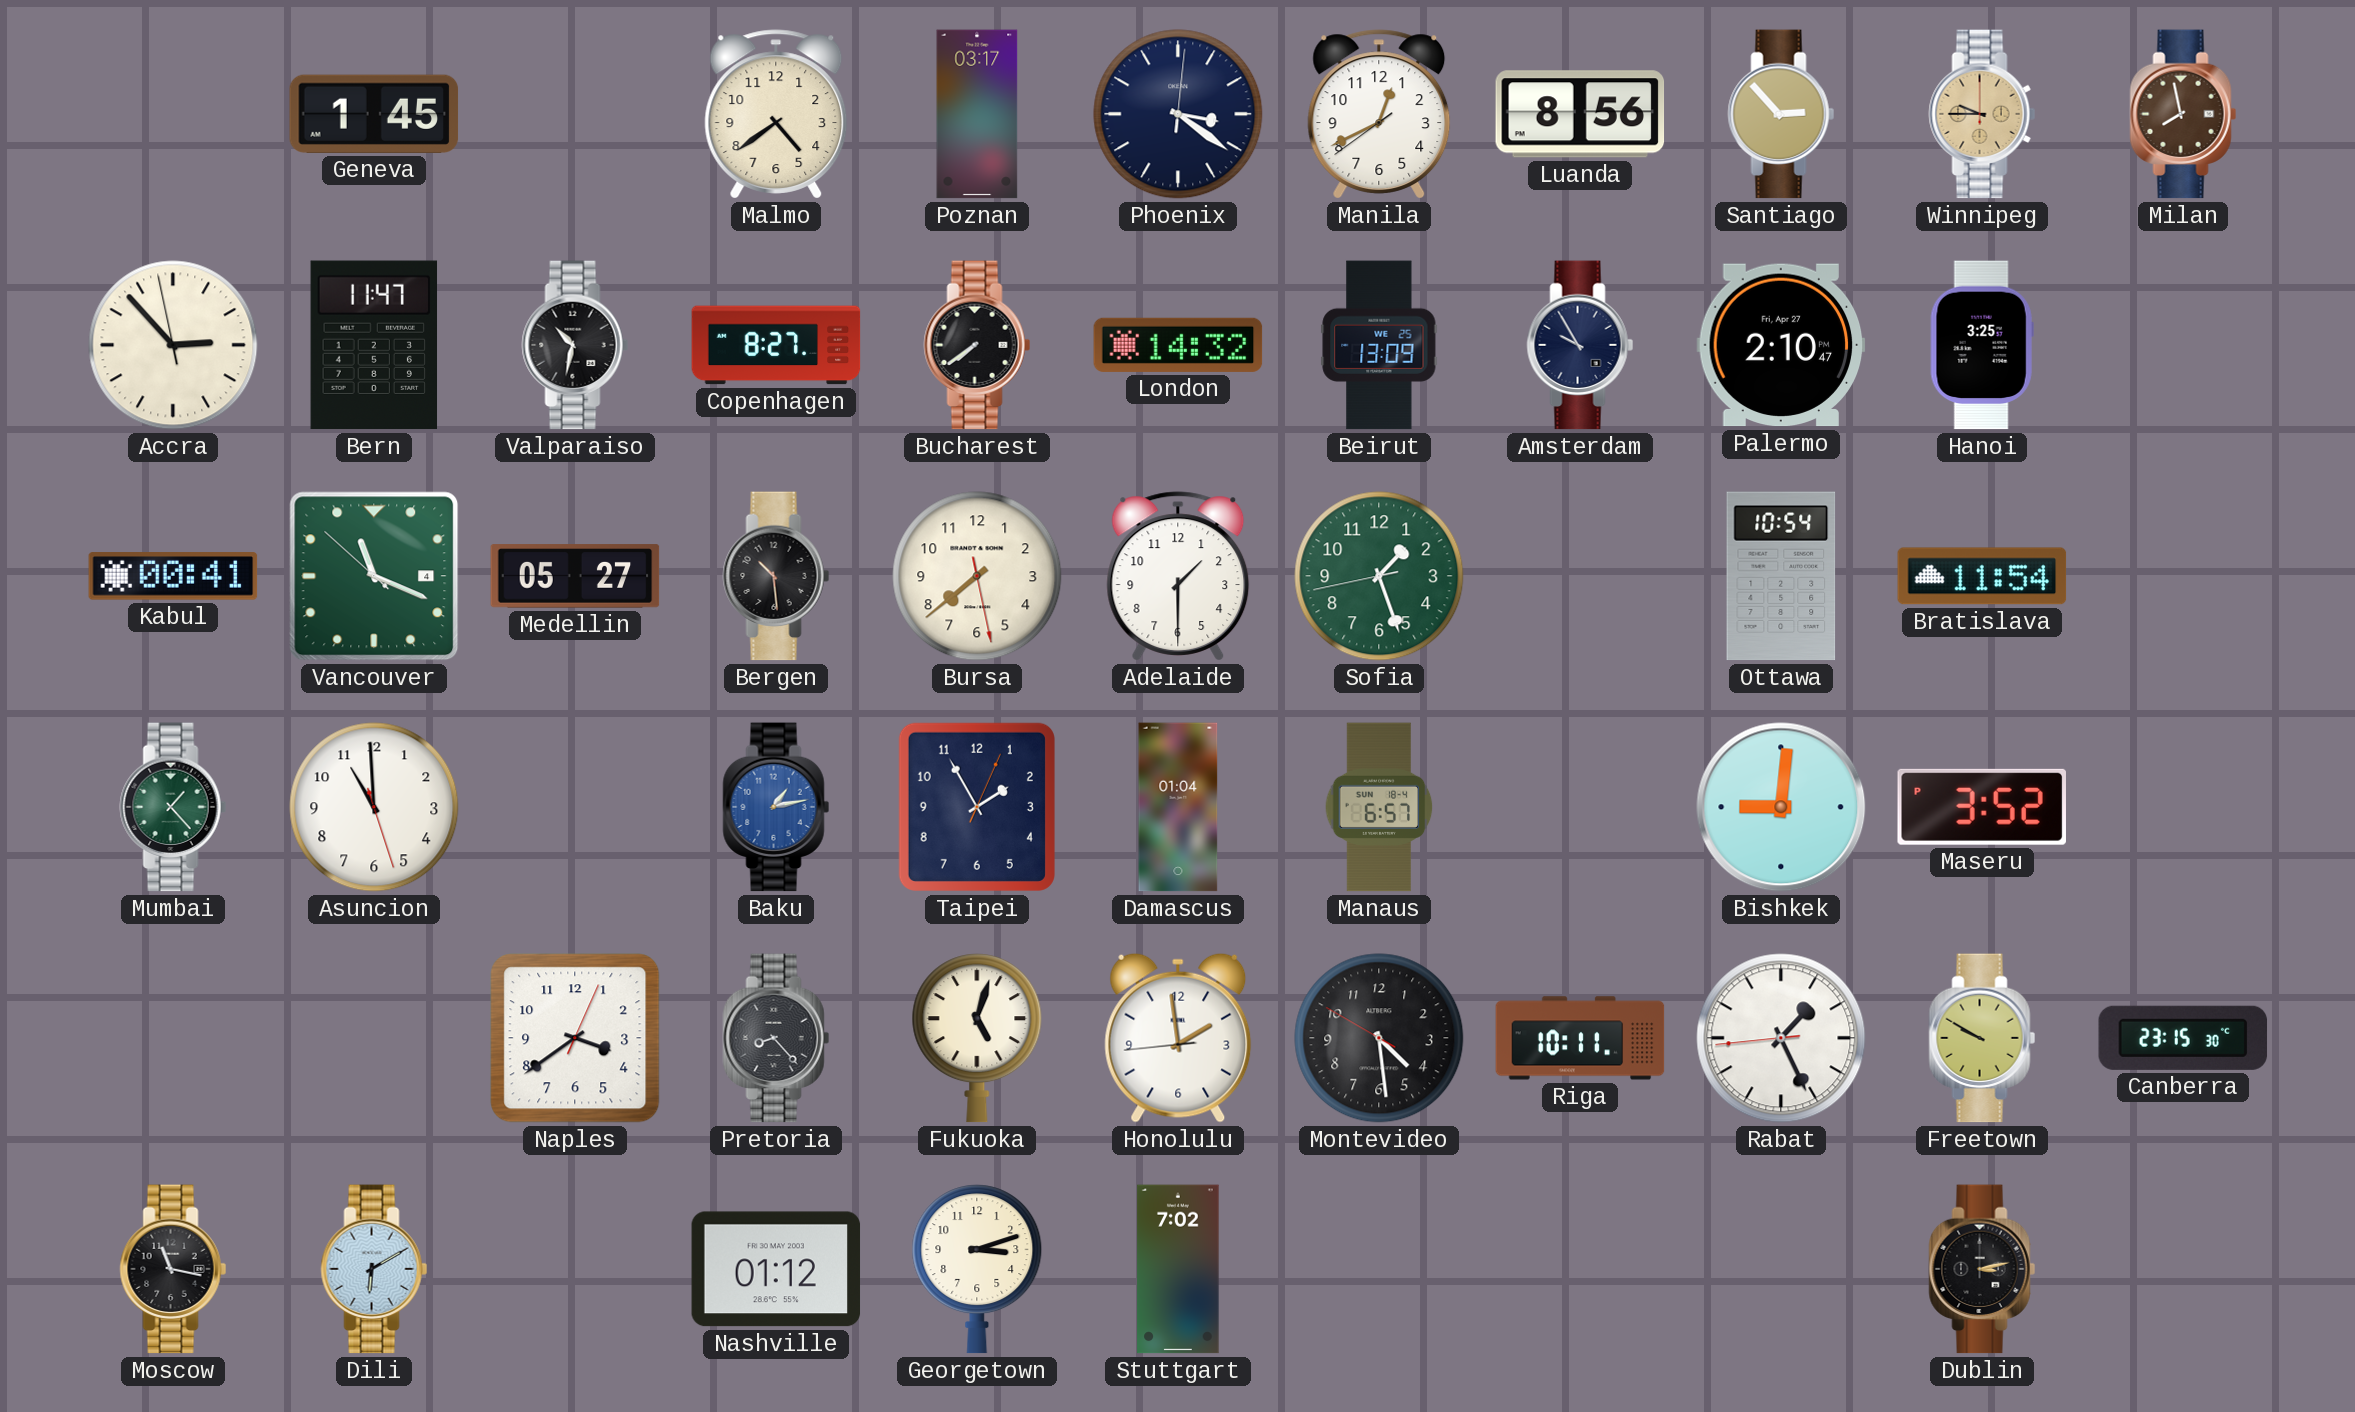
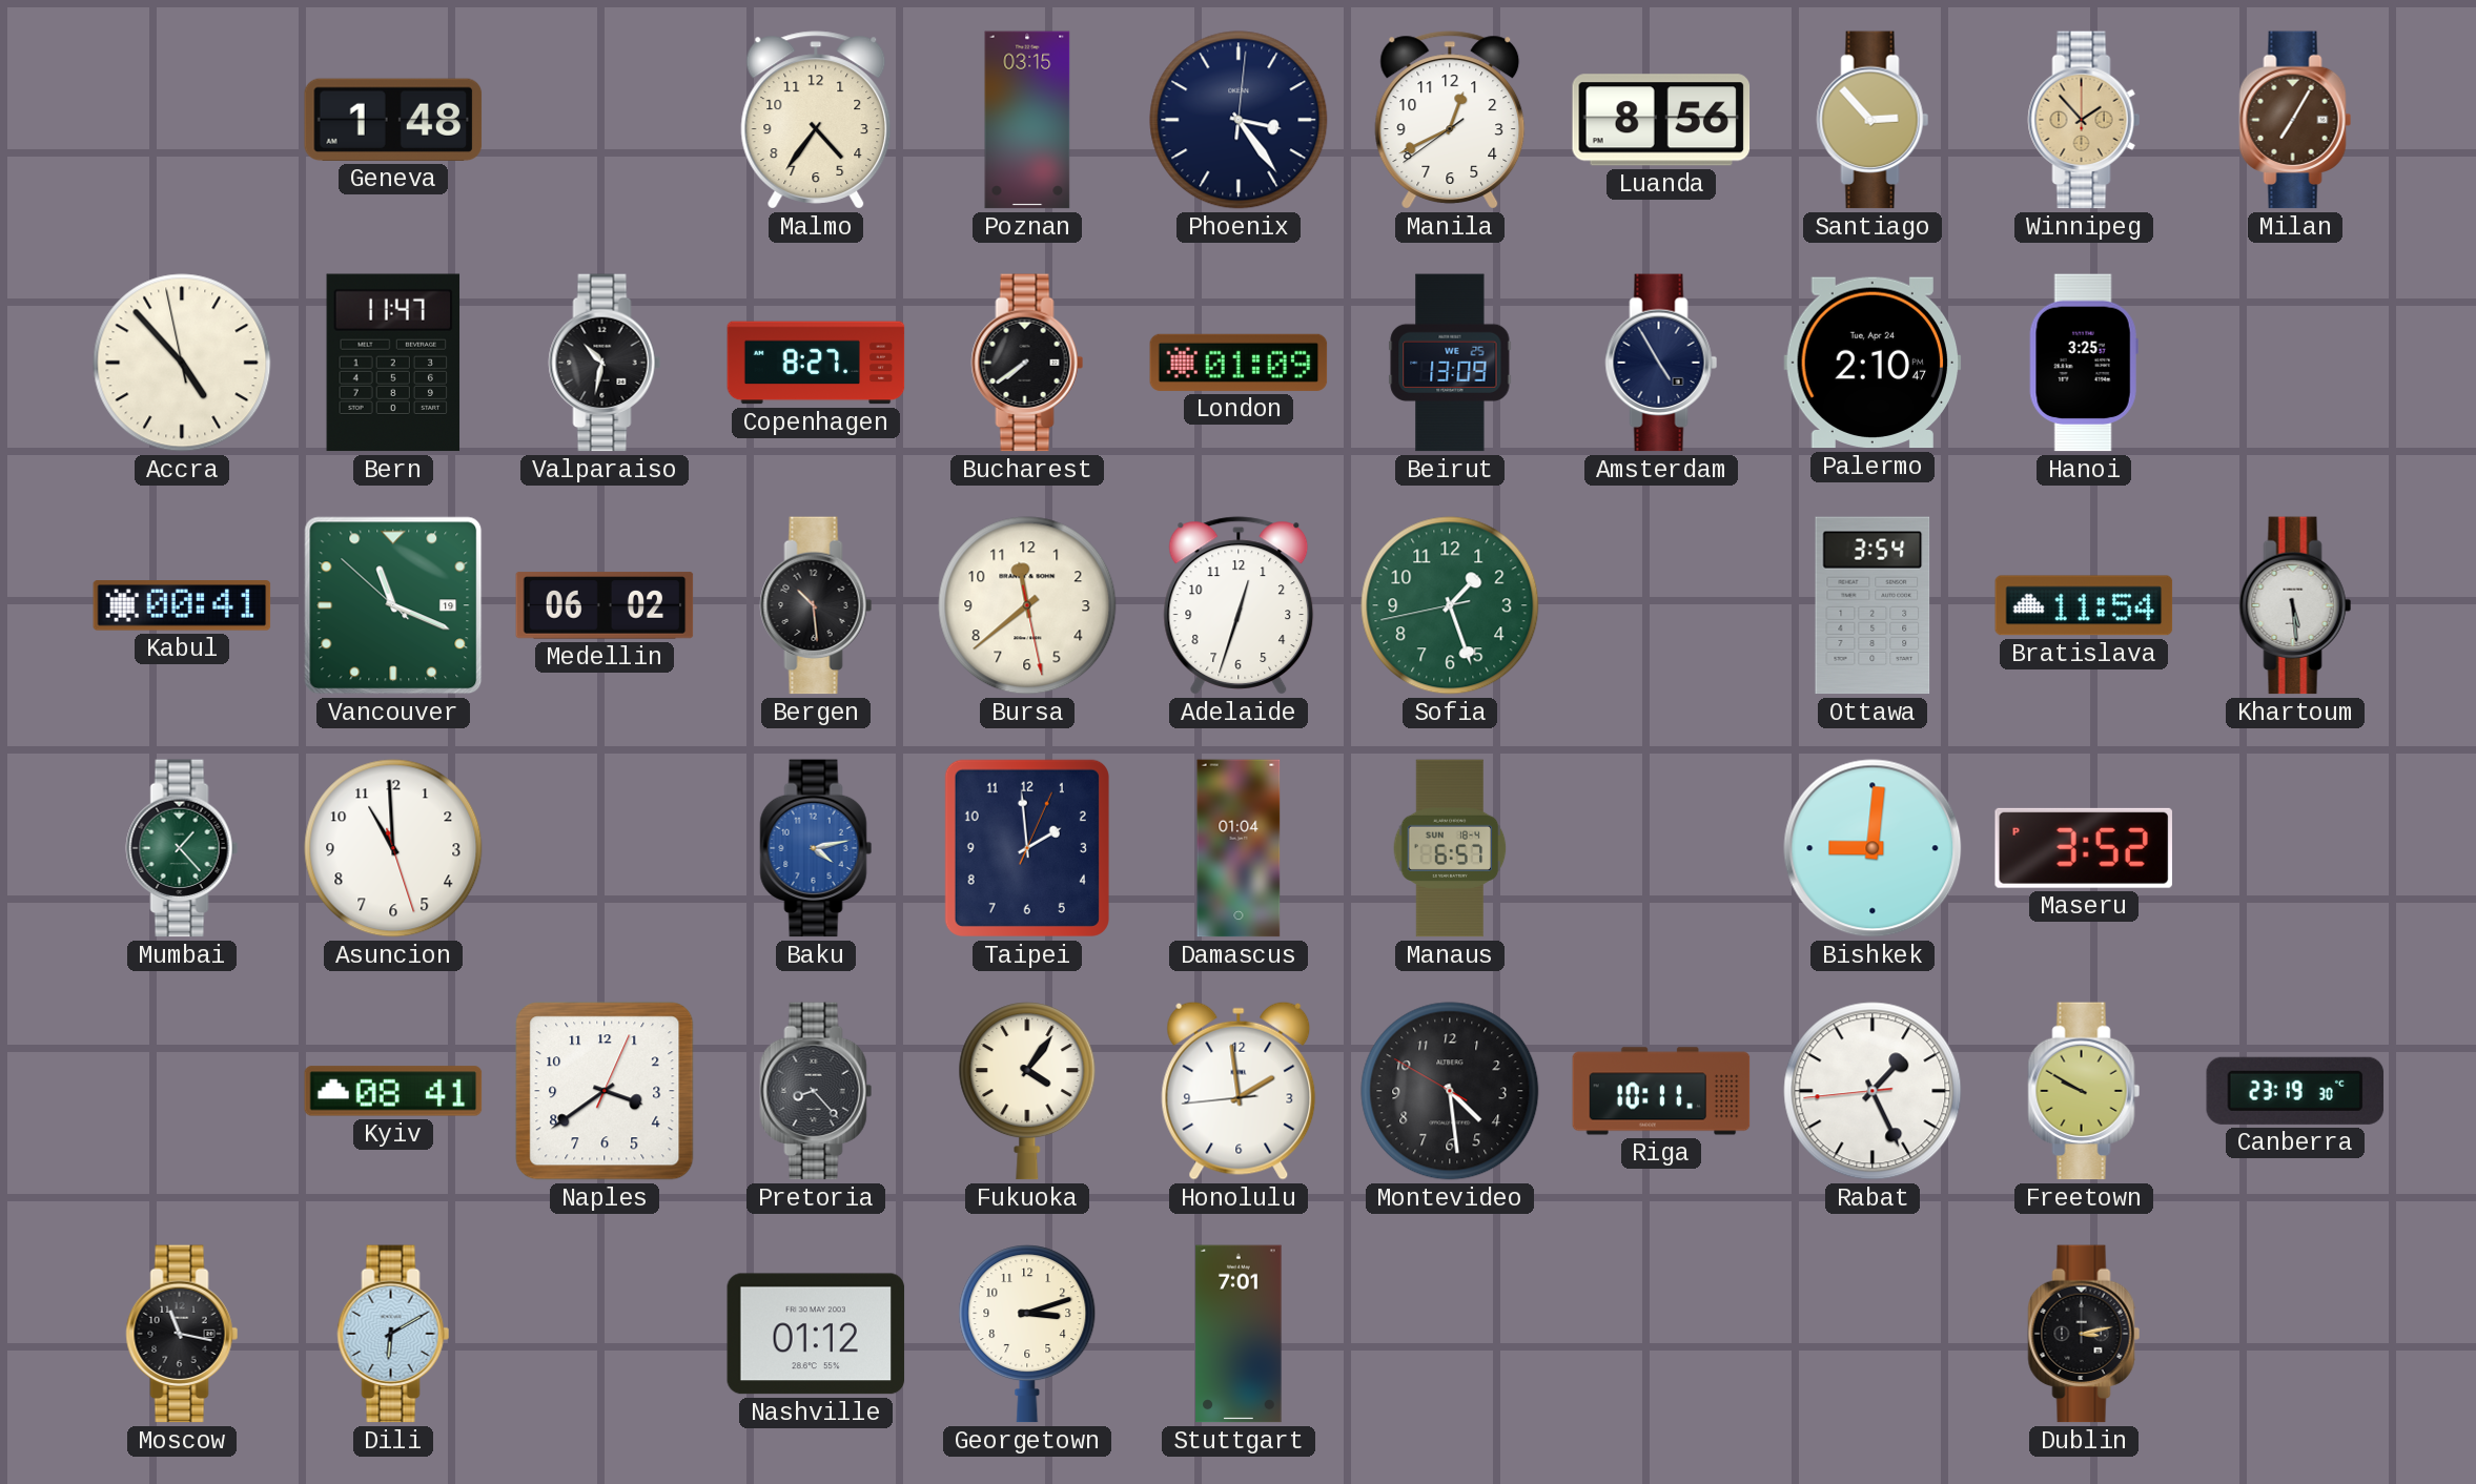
Geneva: 1:45 -> 1:48
Malmo: 4:39 -> 4:36
Poznan: 03:17 -> 03:15
Phoenix: 3:21 -> 3:24
Winnipeg: 9:45 -> 1:53
Milan: 7:58 -> 7:05
Accra: 2:52 -> 4:52
London: 14:32 -> 01:09
Amsterdam: 9:55 -> 4:55
Palermo date: Fri, Apr 27 -> Tue, Apr 24
Vancouver date: 4 -> 19
Medellin: 05:27 -> 06:02
Bursa: 7:38 -> 11:38
Adelaide: 1:30 -> 12:33
Ottawa: 10:54 -> 3:54
Khartoum: none -> 5:29
Baku: 1:13 -> 4:13
Taipei: 1:55 -> 1:59
Kyiv: none -> 08:41
Fukuoka: 5:03 -> 4:06
Canberra: 23:15 -> 23:19
Stuttgart: 7:02 -> 7:01
